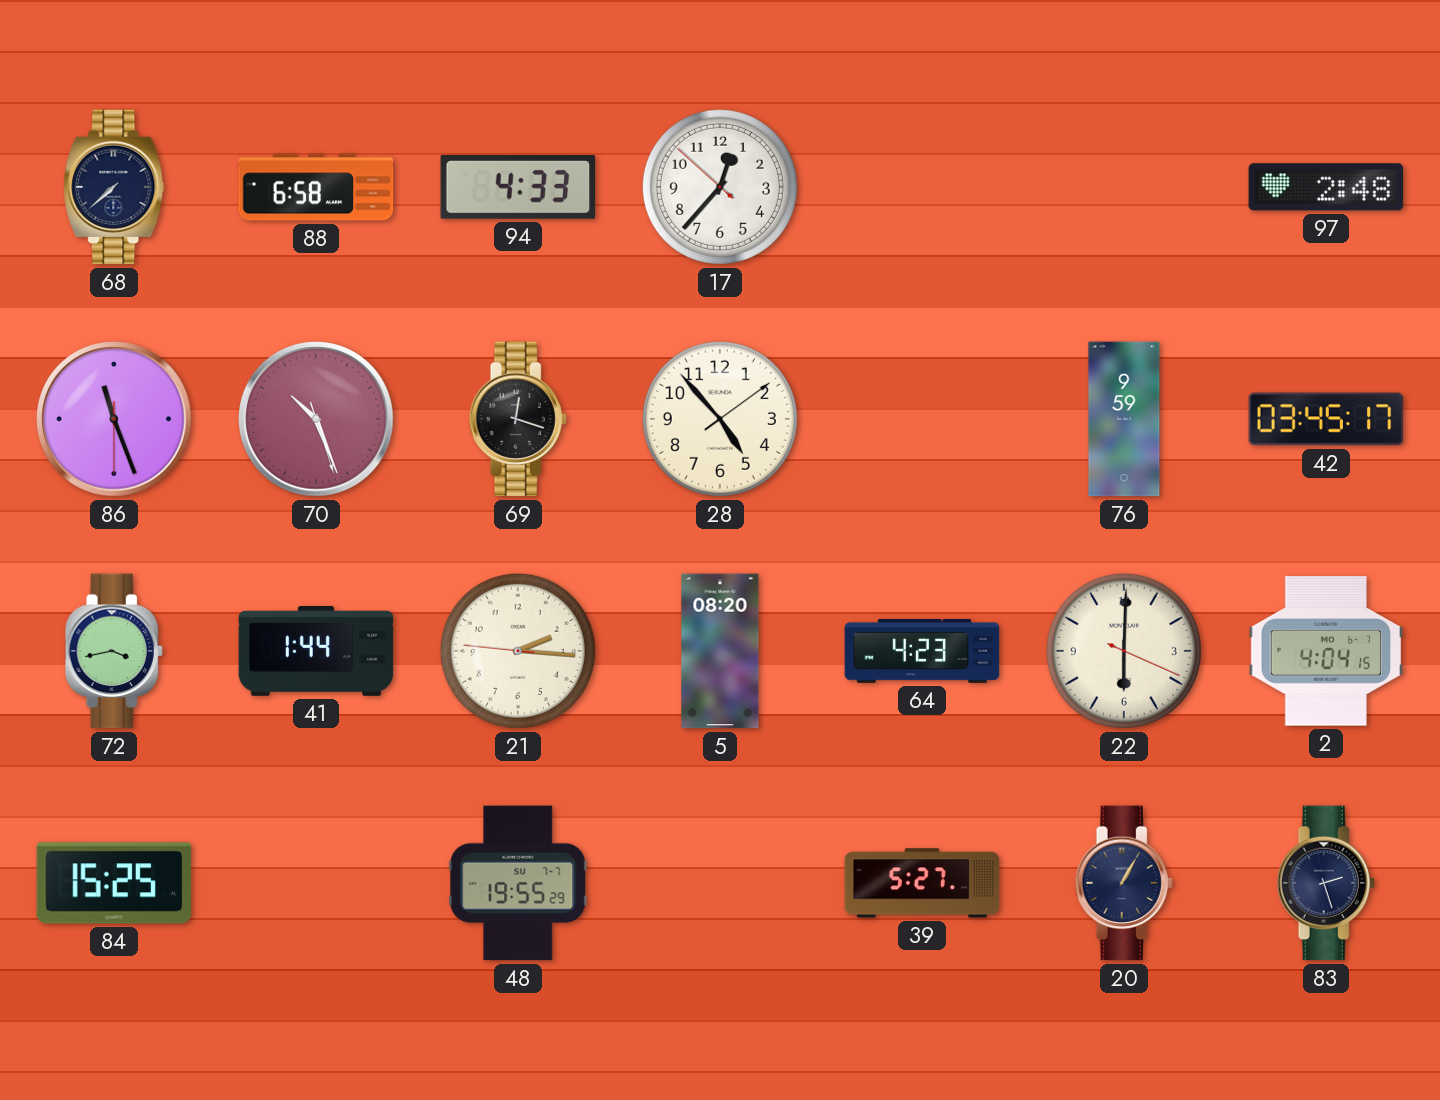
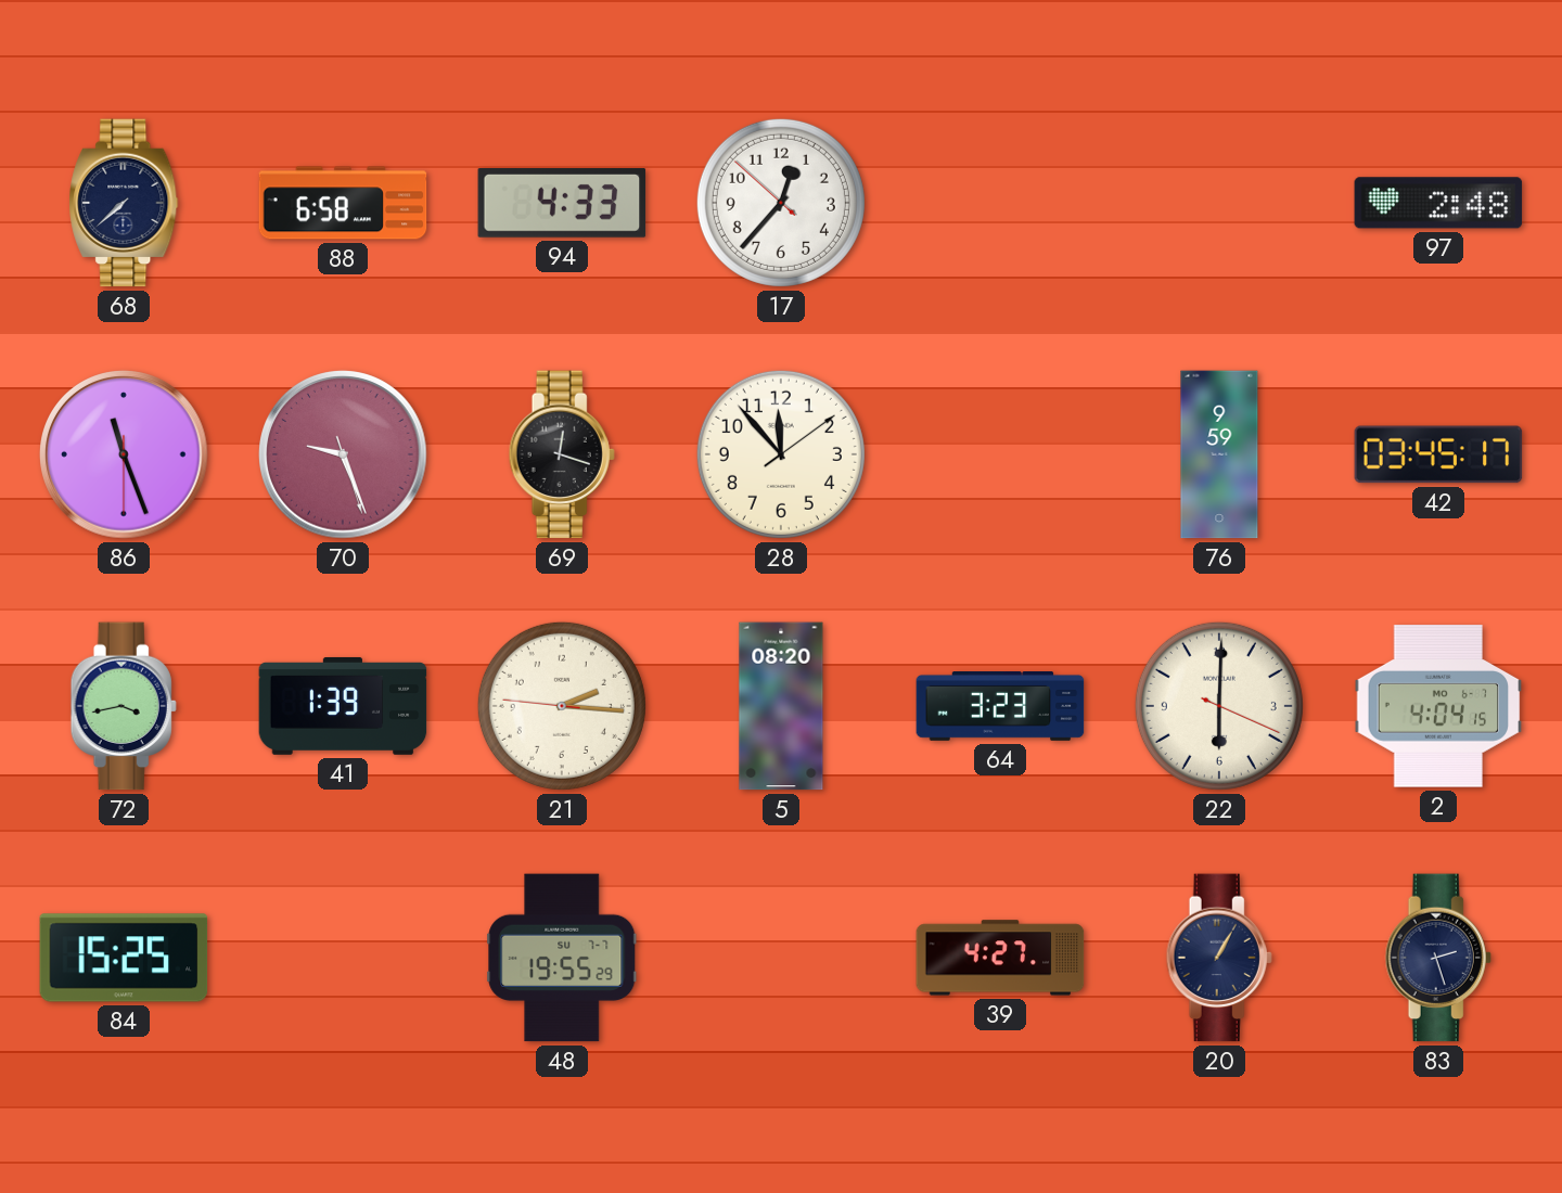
70: 10:26 -> 9:26
28: 4:53 -> 11:53
41: 1:44 -> 1:39
64: 4:23 -> 3:23
39: 5:27 -> 4:27
